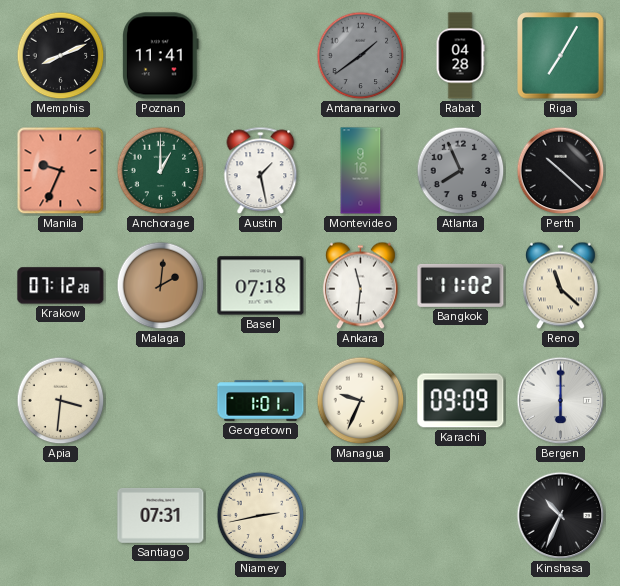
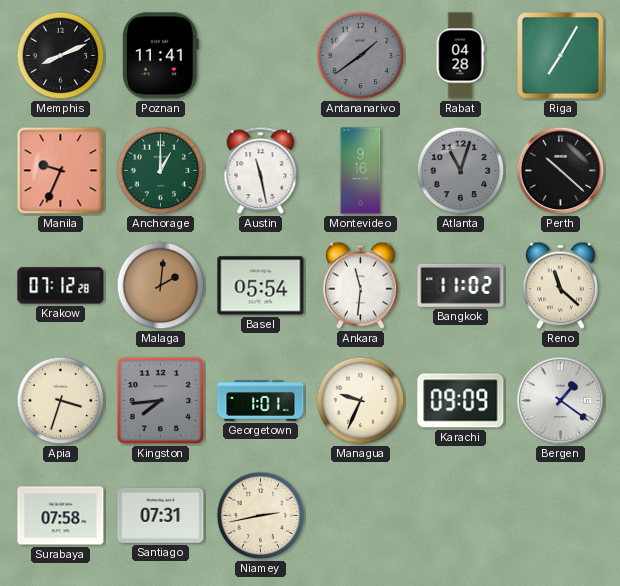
Austin: 1:28 -> 11:28
Atlanta: 7:56 -> 11:03
Basel: 07:18 -> 05:54
Apia: 3:31 -> 3:33
Kingston: none -> 7:44
Bergen: 6:00 -> 1:21
Surabaya: none -> 07:58
Kinshasa: 10:34 -> none
